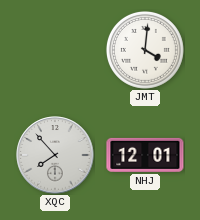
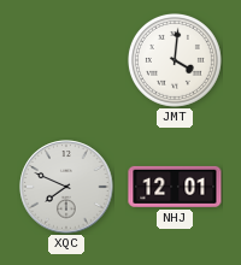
XQC: 7:53 -> 7:49
